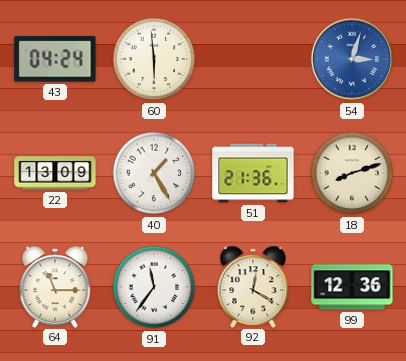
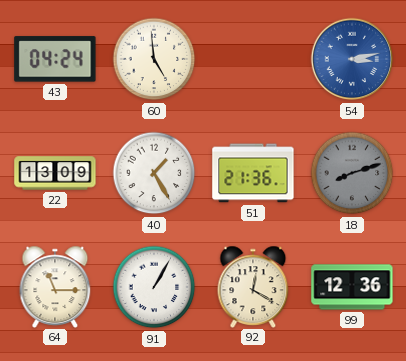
60: 5:59 -> 4:59
54: 3:03 -> 3:13
18 dial: cream -> grey
91: 11:36 -> 1:05
